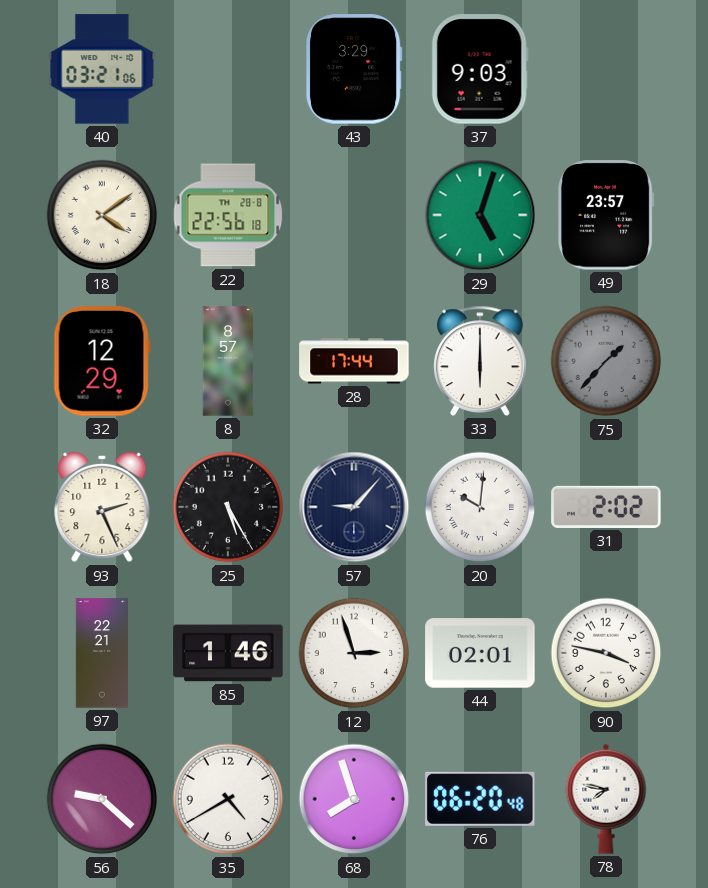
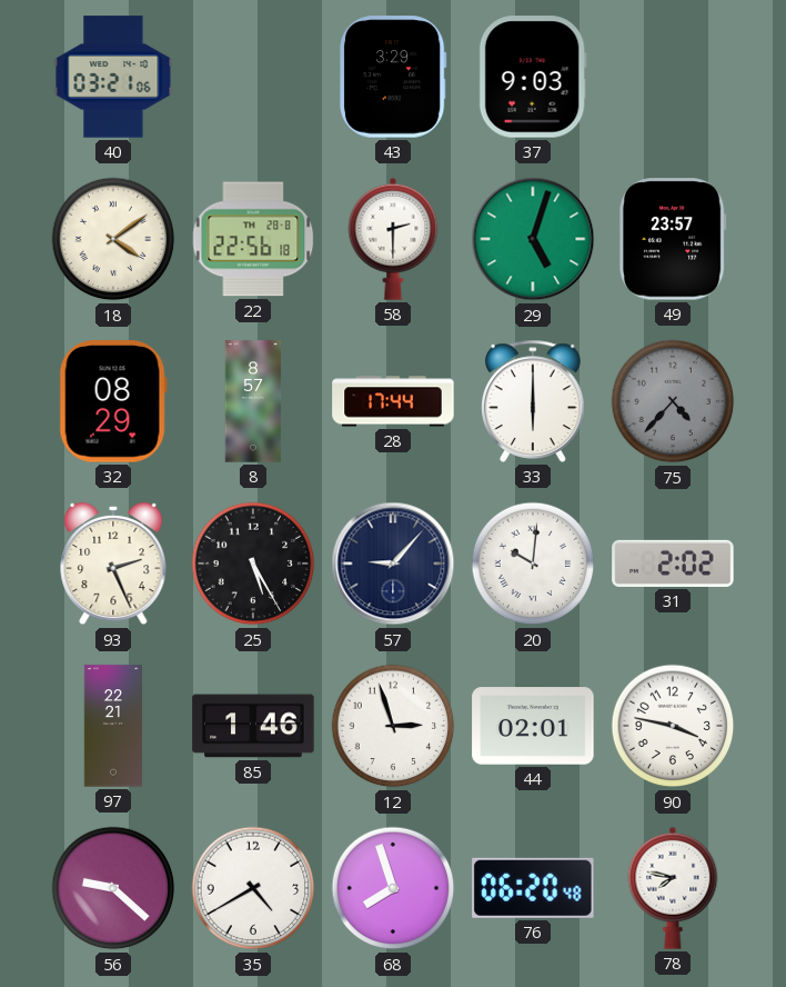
58: none -> 2:30
32: 12:29 -> 08:29
75: 1:37 -> 4:37
